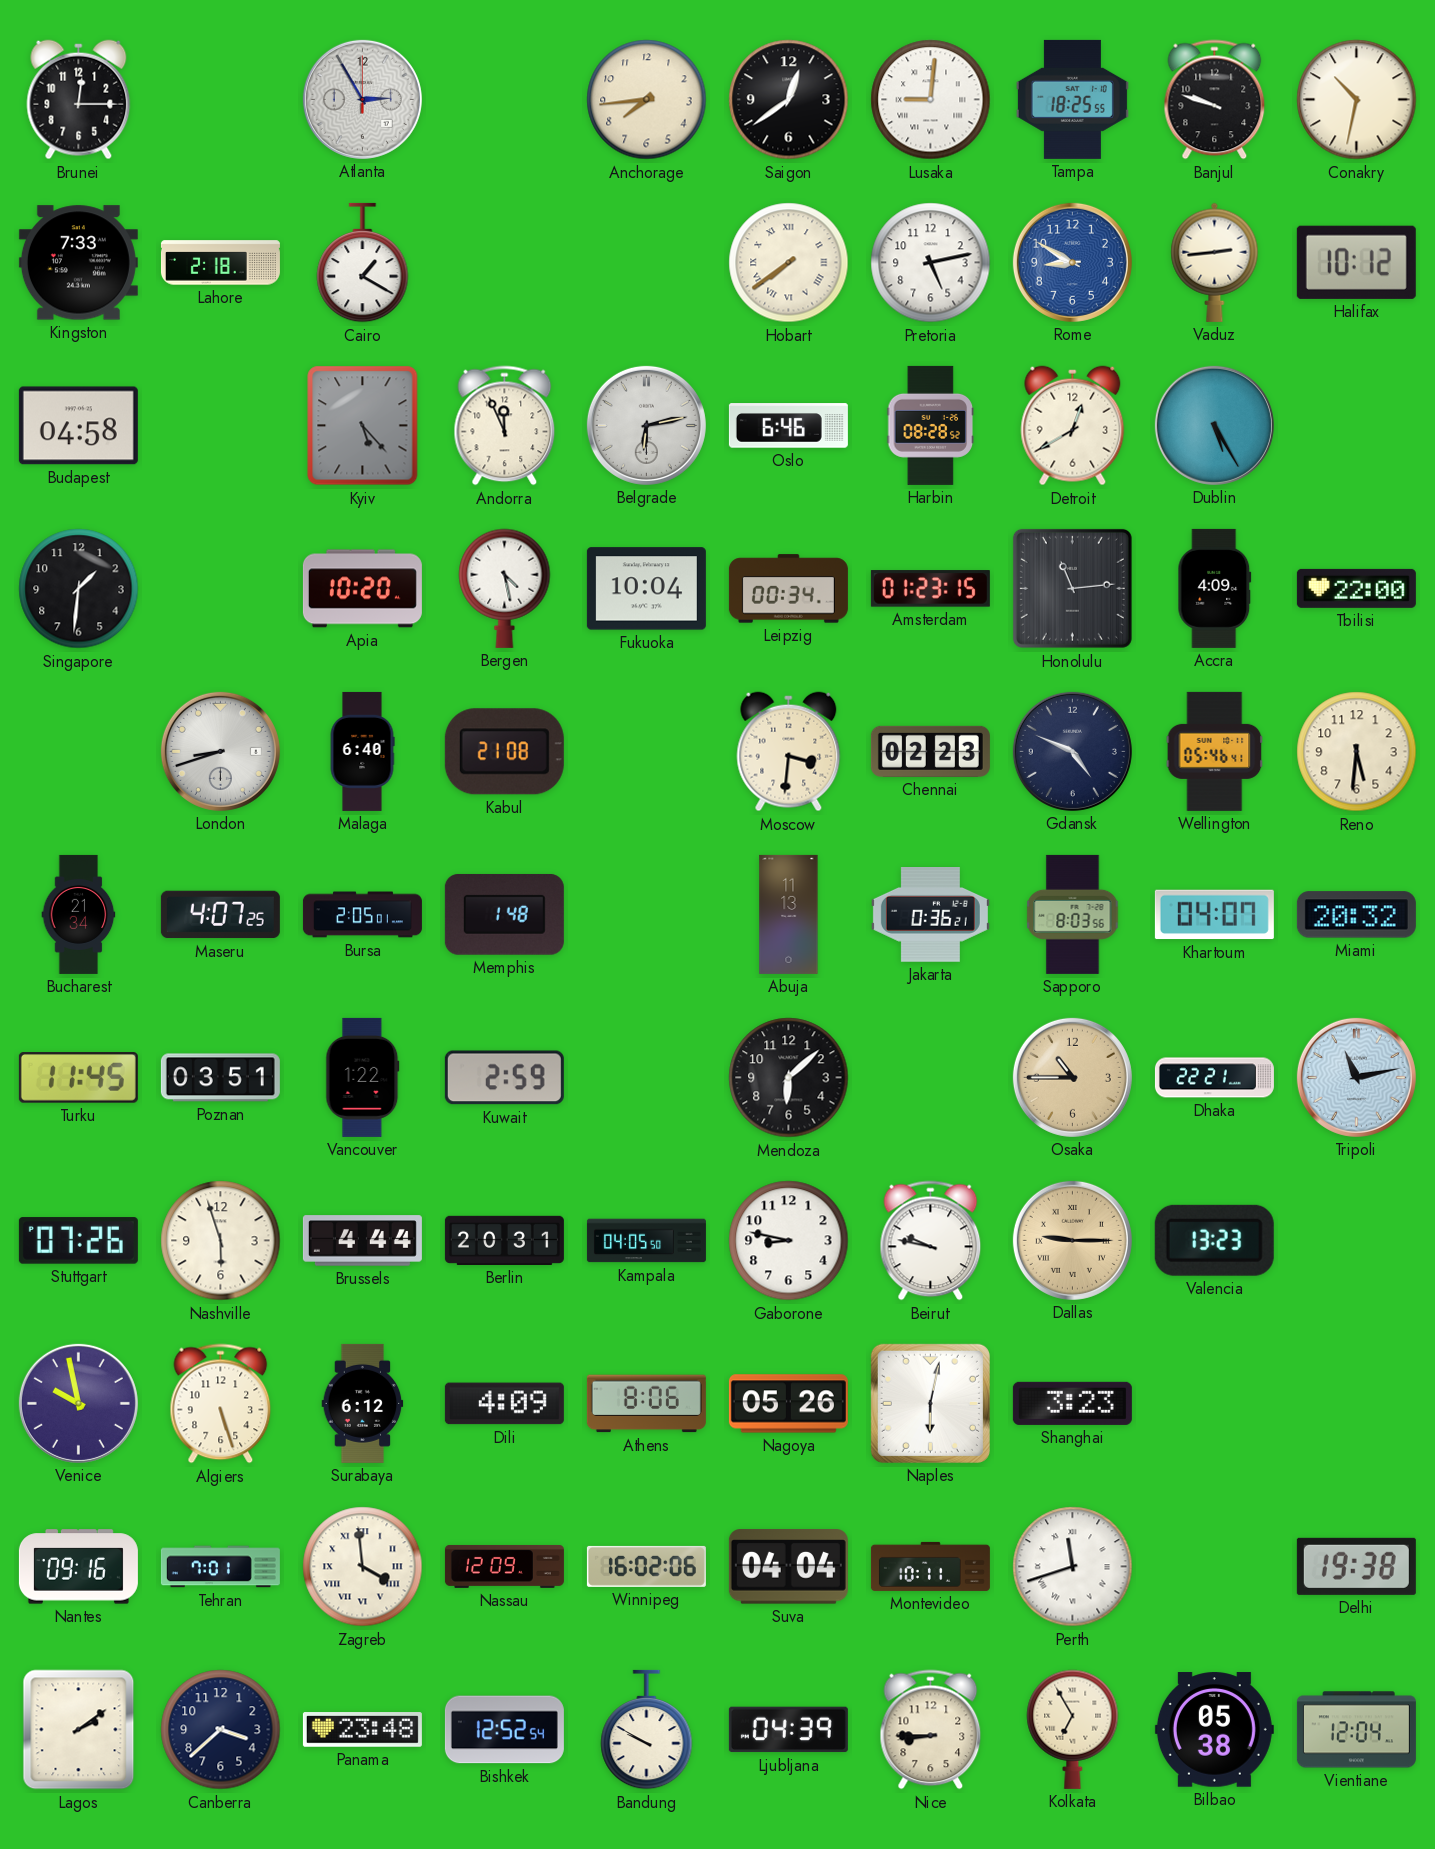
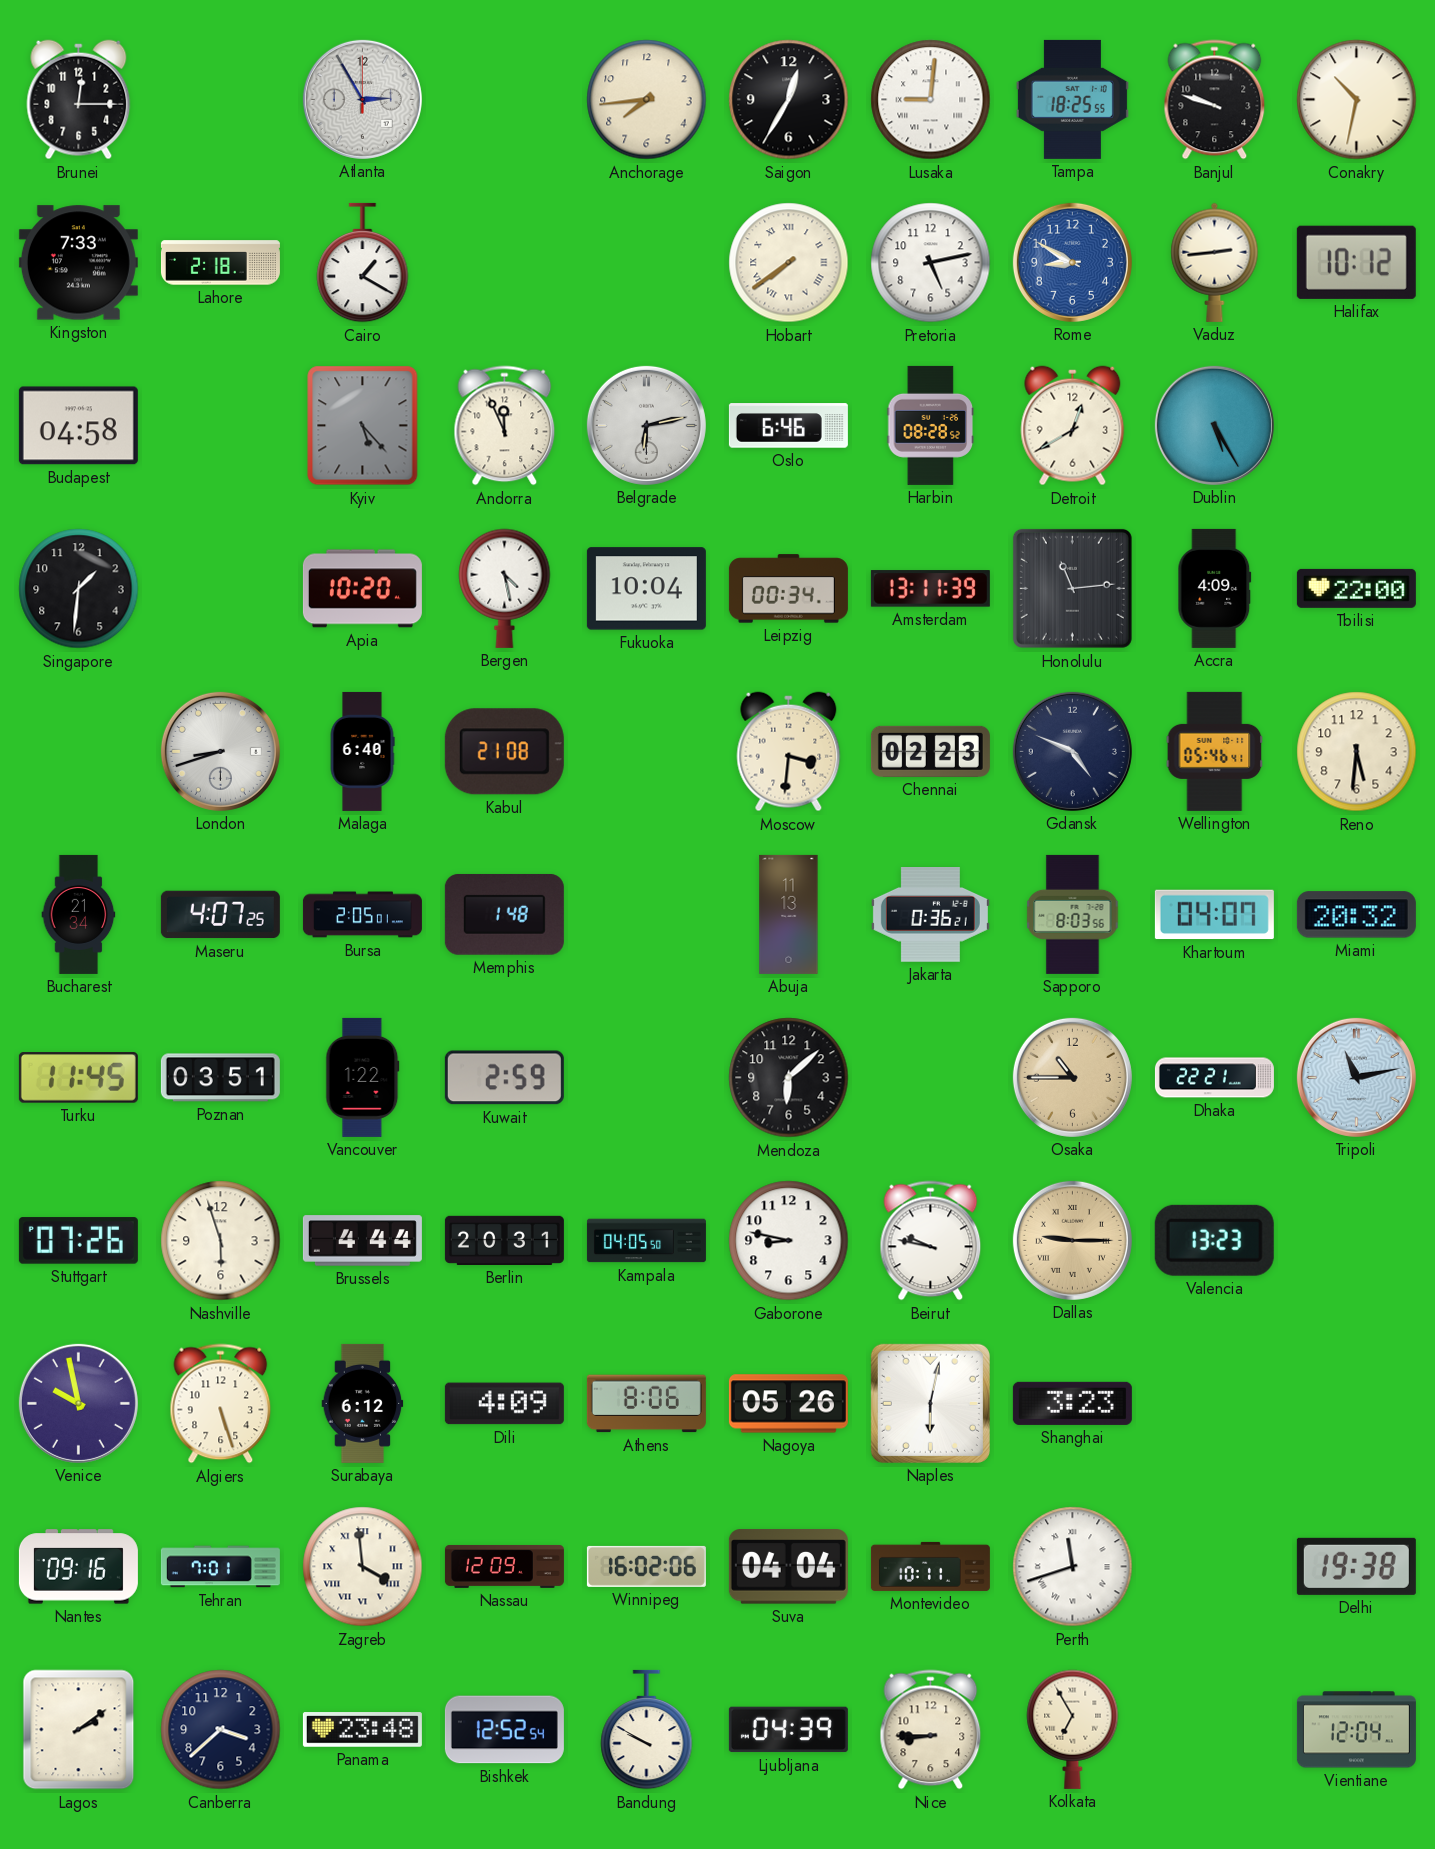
Saigon: 12:39 -> 12:35
Amsterdam: 01:23 -> 13:11
Bilbao: 05:38 -> none
